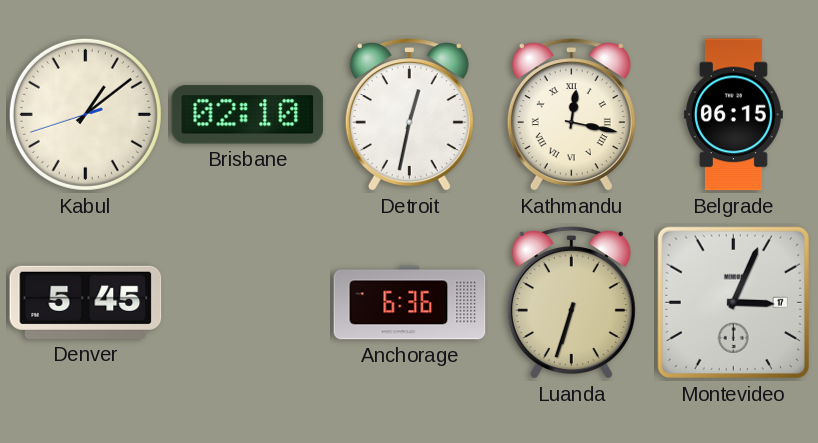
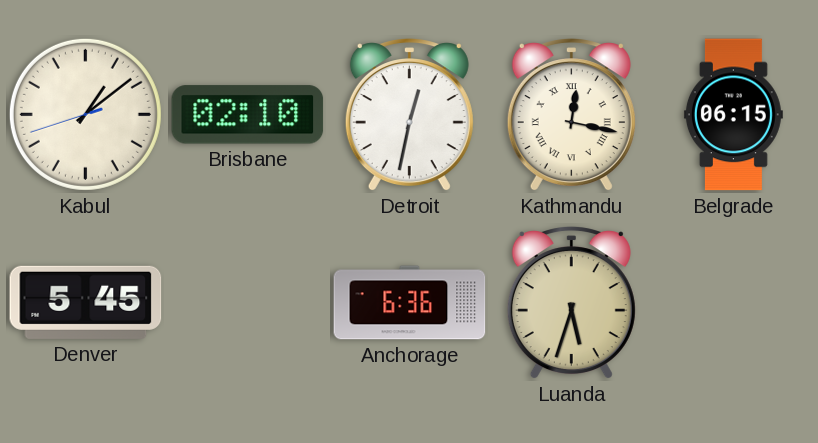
Luanda: 6:33 -> 5:33
Montevideo: 3:04 -> none
